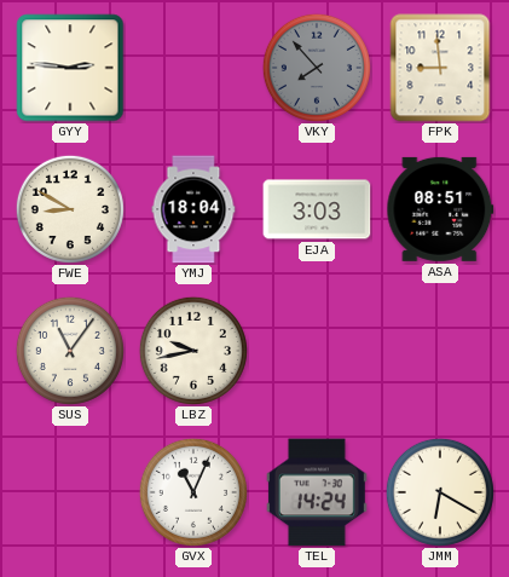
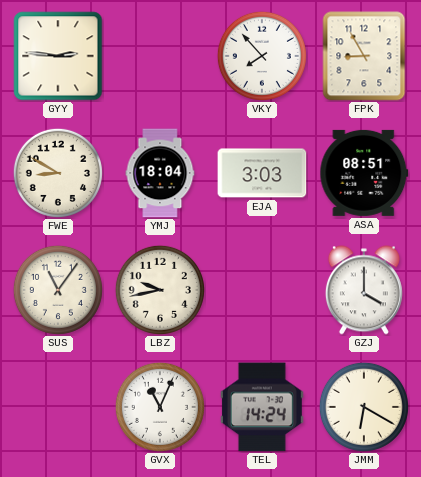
VKY dial: grey -> white
FPK: 8:59 -> 8:55
GZJ: none -> 4:00
